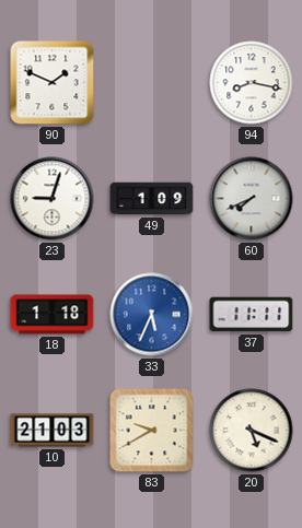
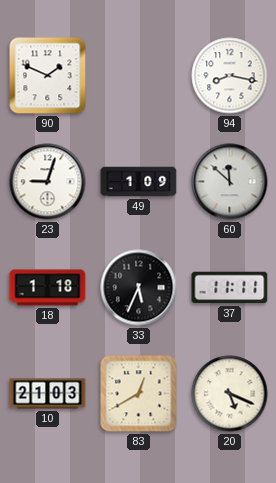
60: 7:41 -> 11:52
33 dial: blue -> black
83: 9:40 -> 12:40
